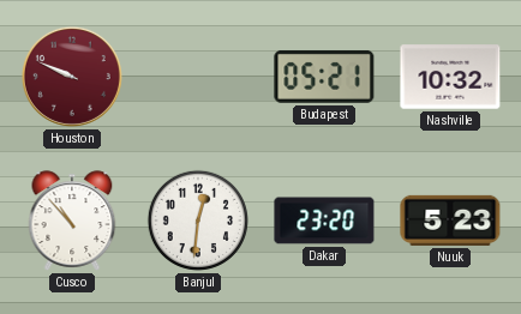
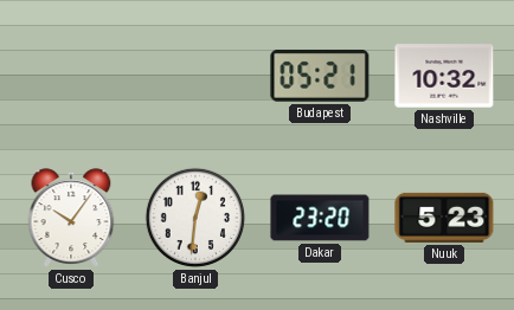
Houston: 9:49 -> none
Cusco: 10:53 -> 10:06
